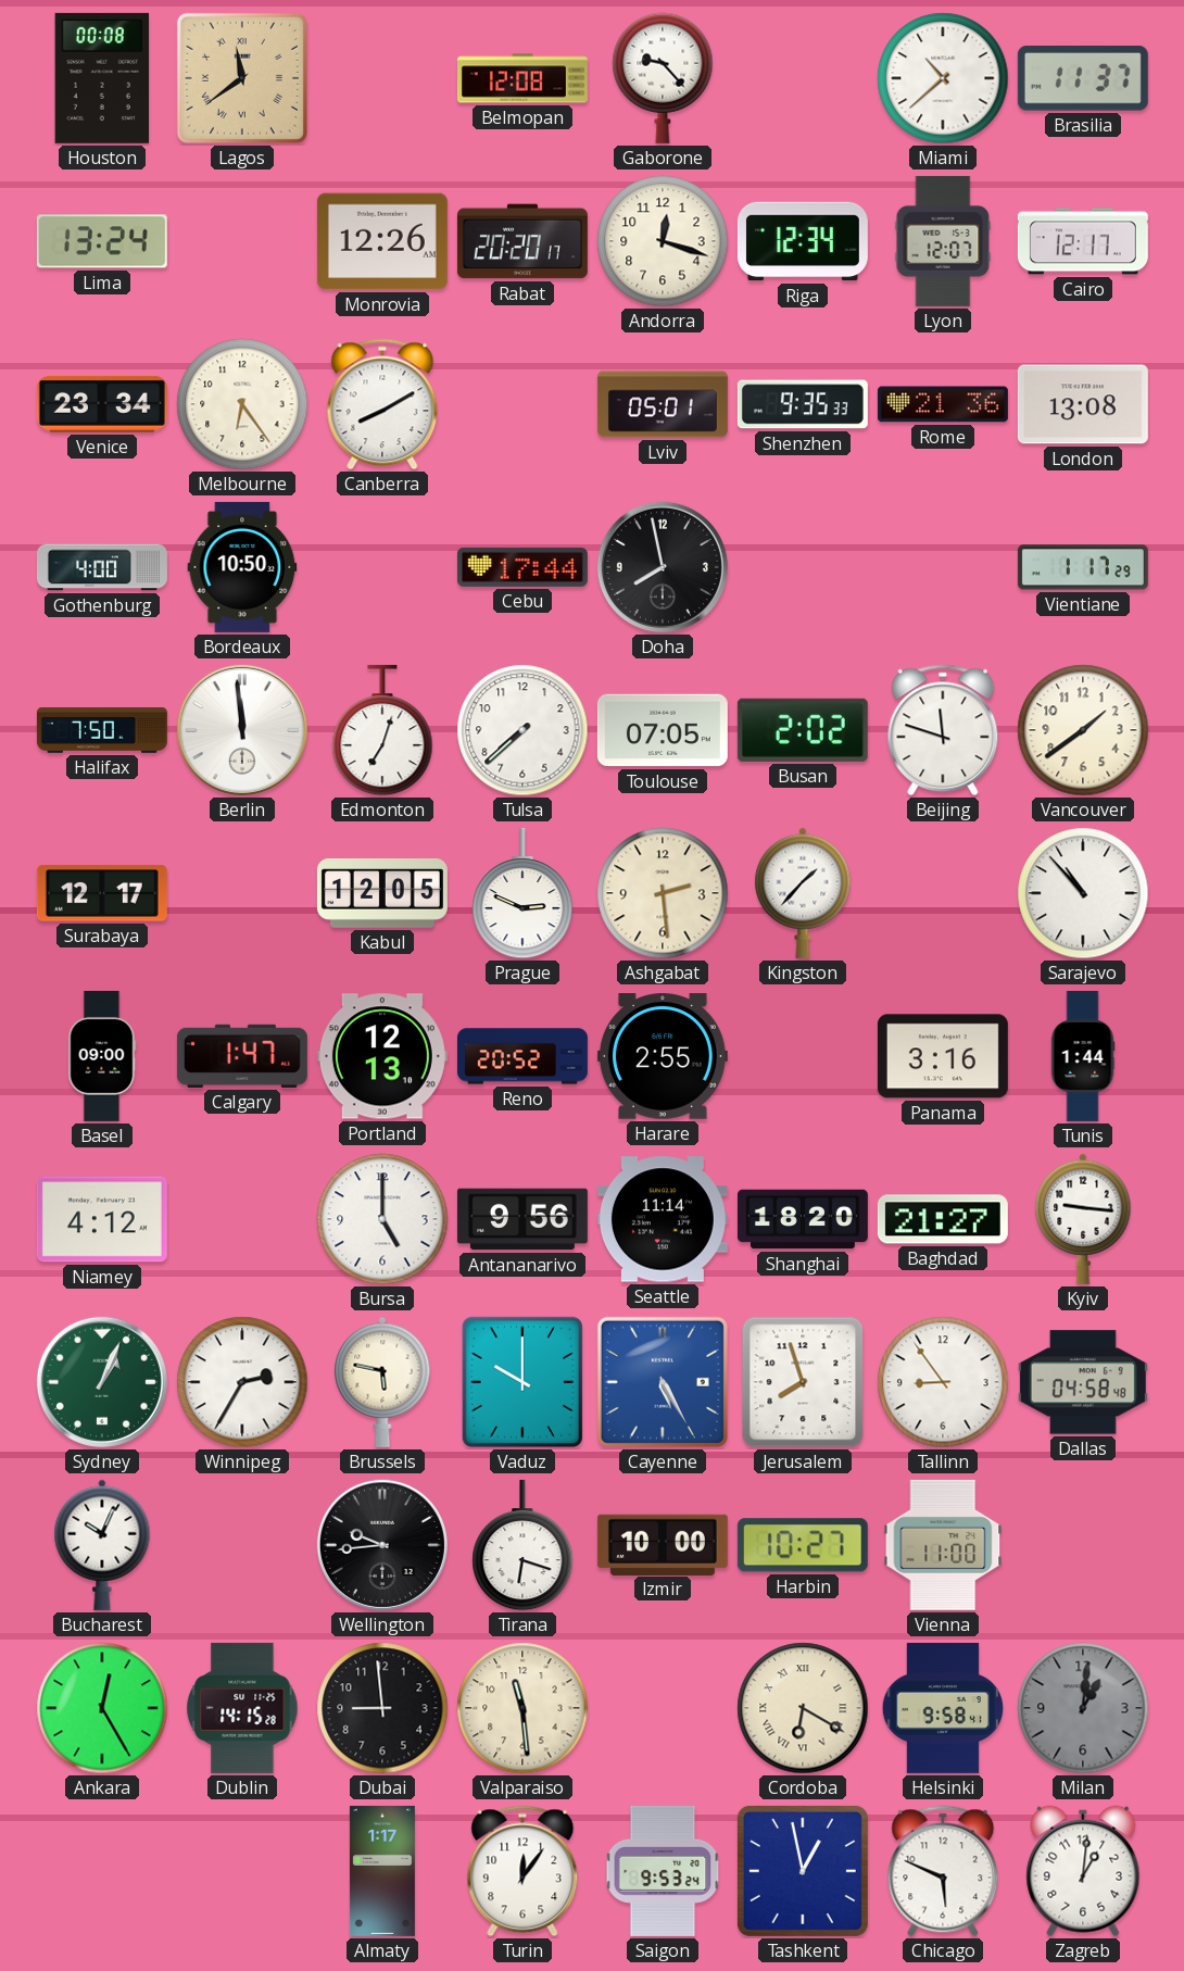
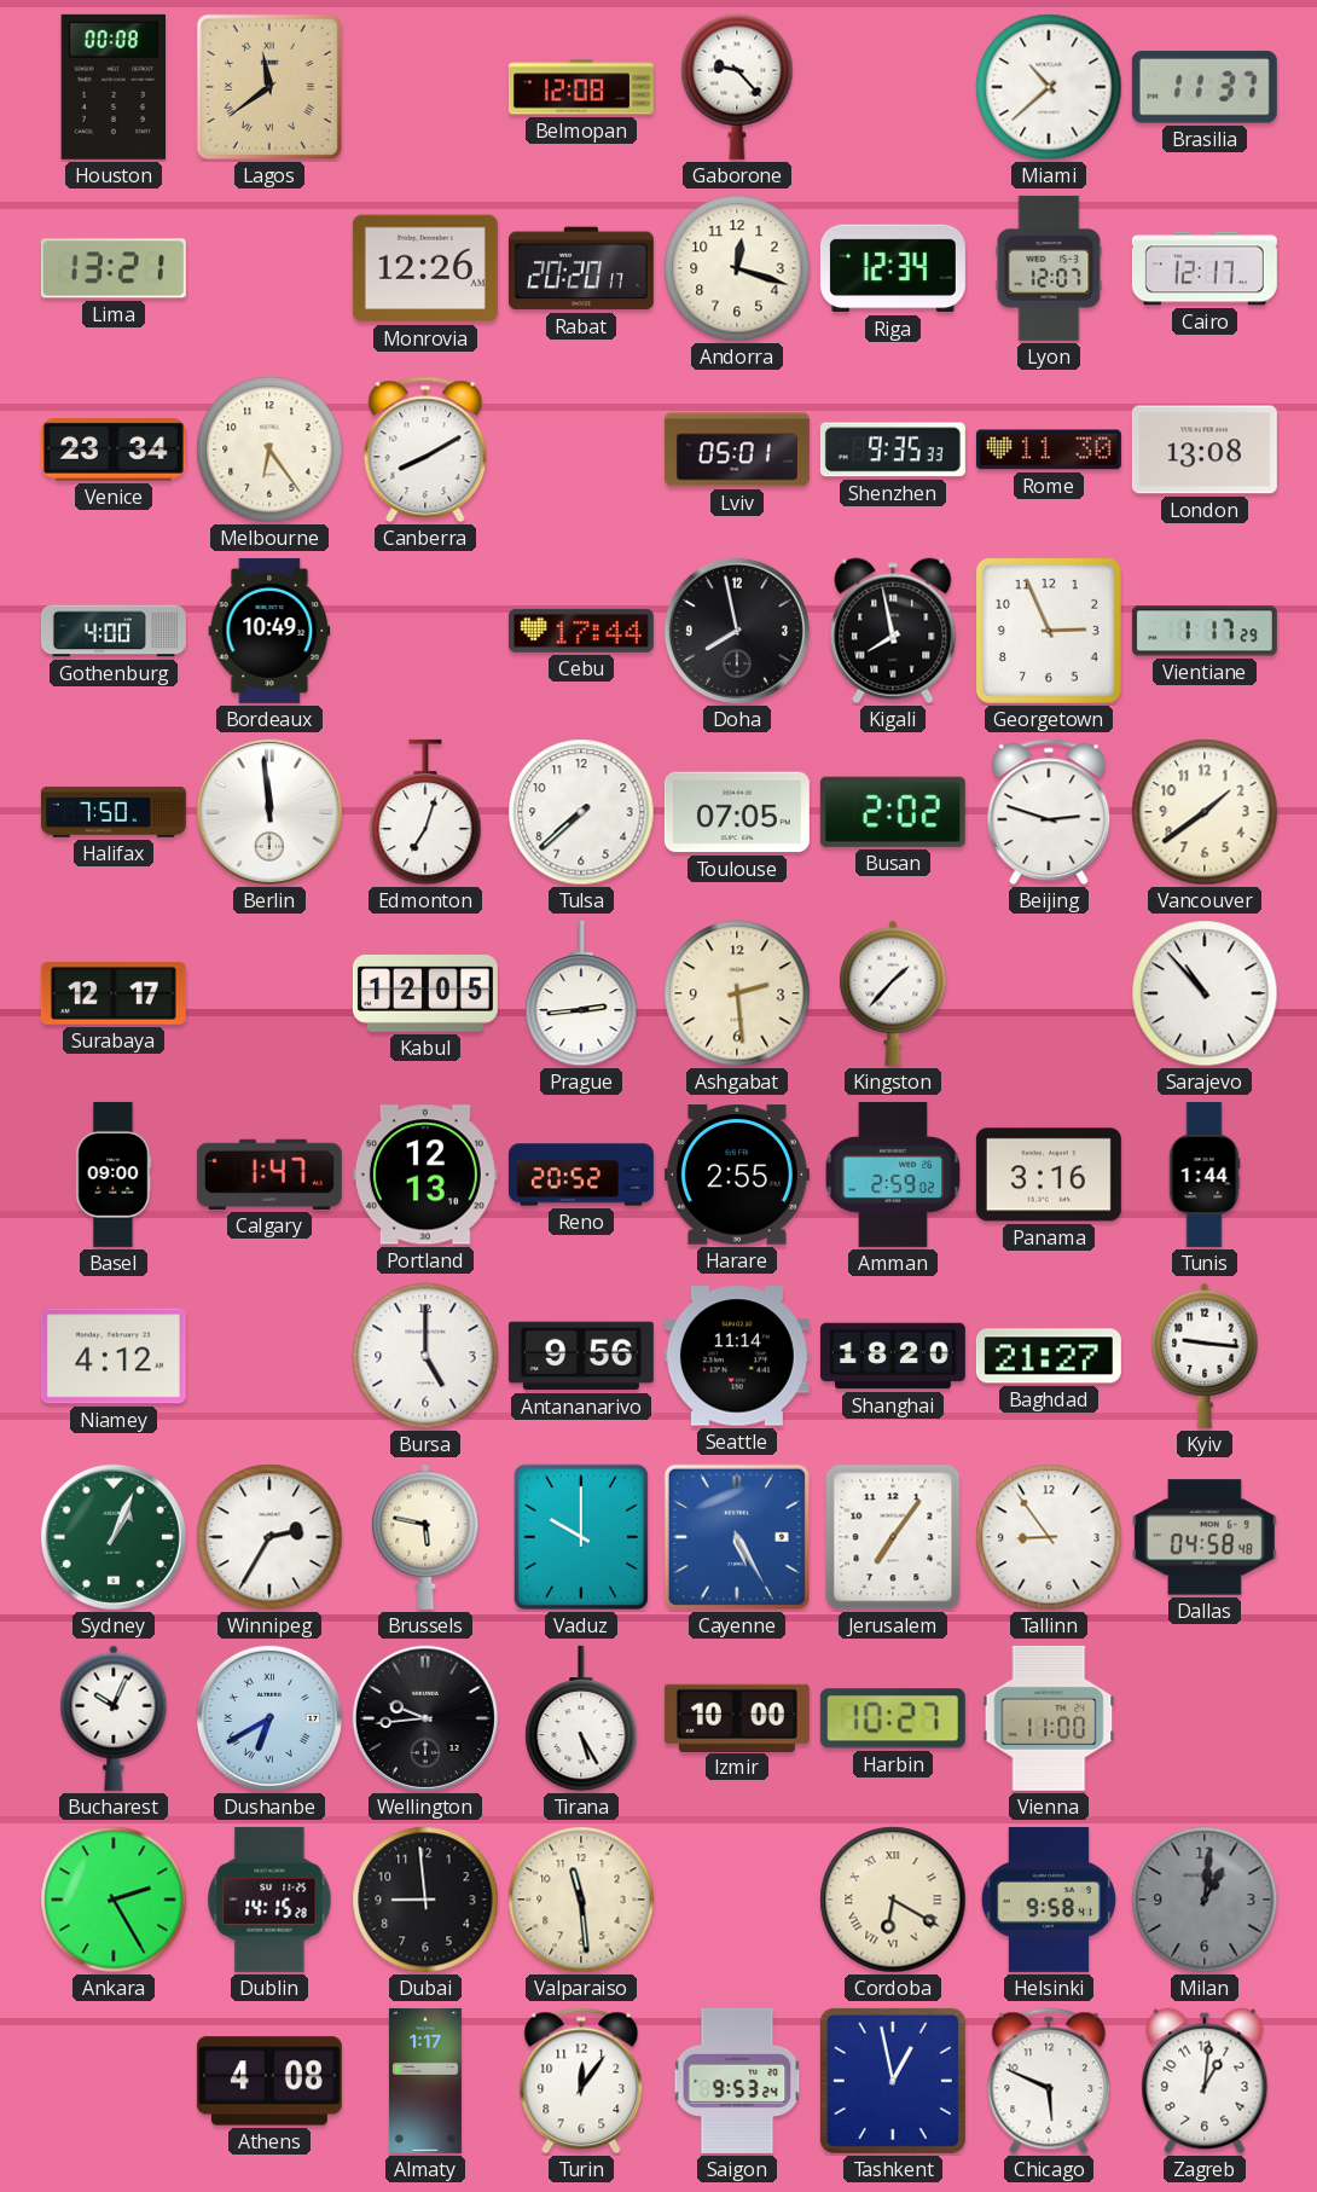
Lima: 13:24 -> 13:21
Rome: 21:36 -> 11:30
Bordeaux: 10:50 -> 10:49
Kigali: none -> 7:58
Georgetown: none -> 2:56
Beijing: 11:48 -> 2:48
Prague: 2:49 -> 2:44
Amman: none -> 2:59
Jerusalem: 7:57 -> 7:06
Dushanbe: none -> 6:40
Tirana: 6:18 -> 5:25
Ankara: 12:25 -> 2:25
Athens: none -> 4:08
